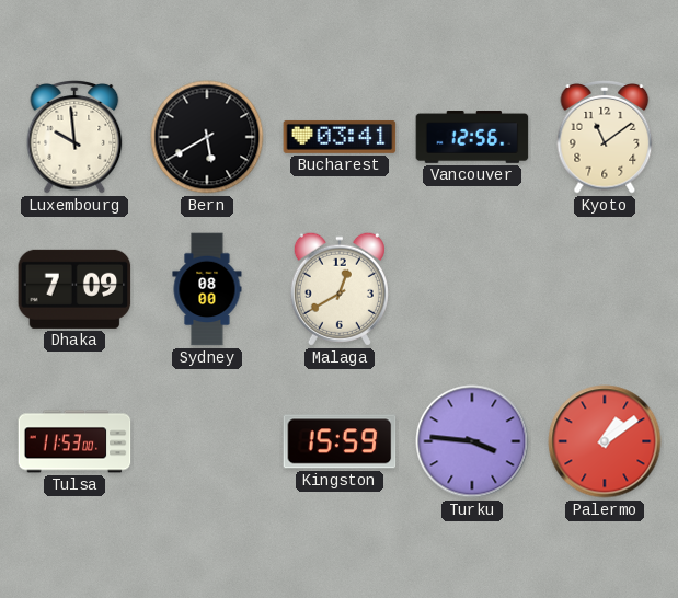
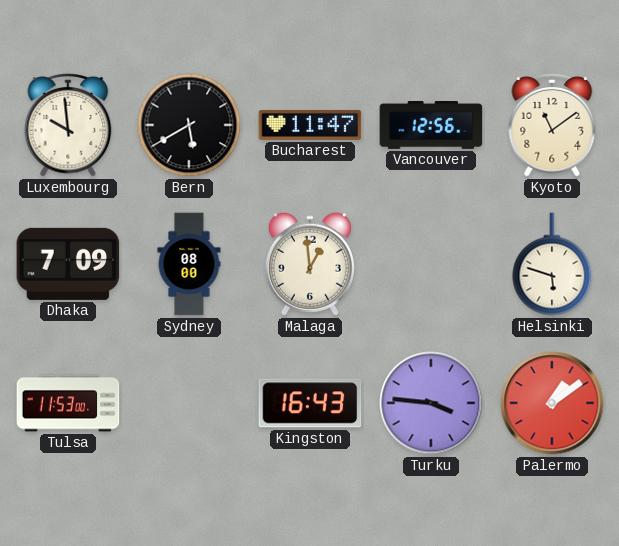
Bucharest: 03:41 -> 11:47
Malaga: 12:40 -> 12:59
Helsinki: none -> 5:48
Kingston: 15:59 -> 16:43
